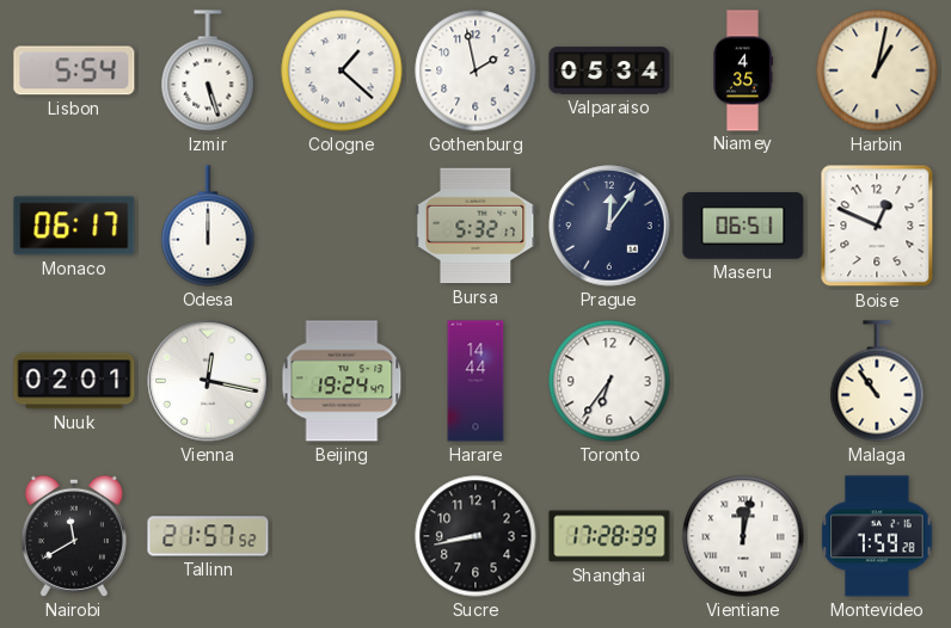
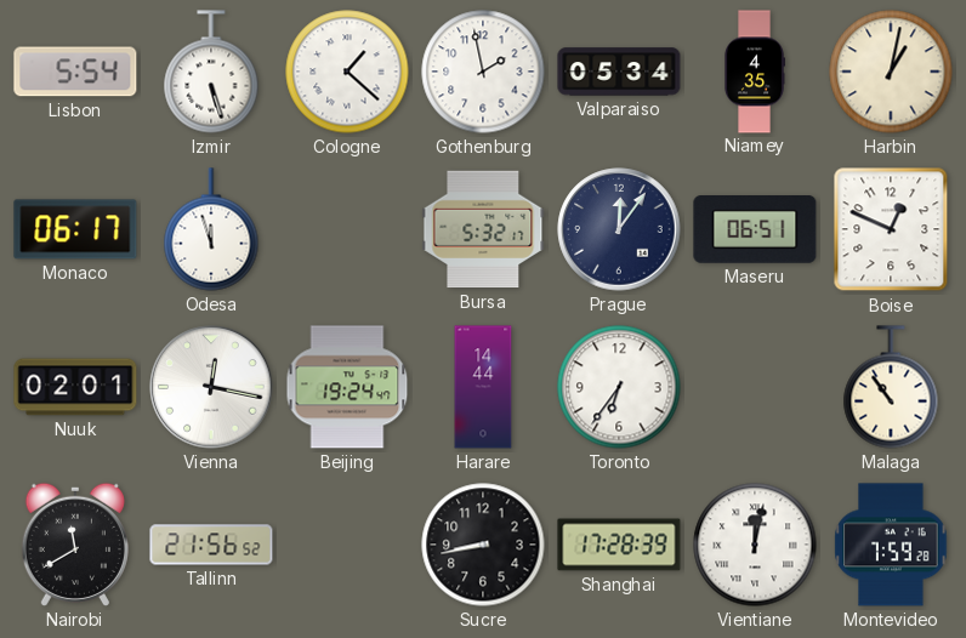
Odesa: 12:00 -> 11:57
Tallinn: 21:57 -> 21:56
